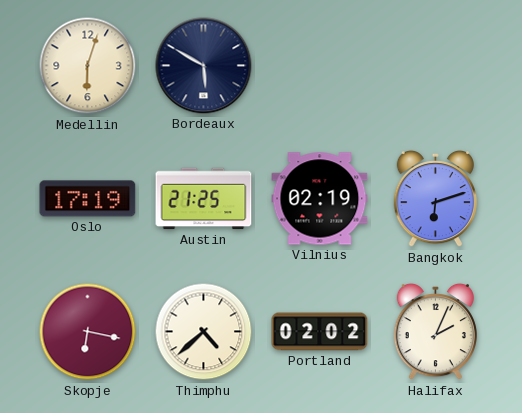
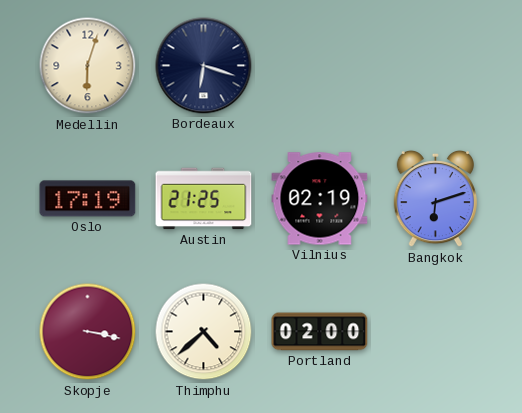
Bordeaux: 5:50 -> 6:18
Skopje: 6:17 -> 3:17
Portland: 02:02 -> 02:00
Halifax: 2:04 -> none
